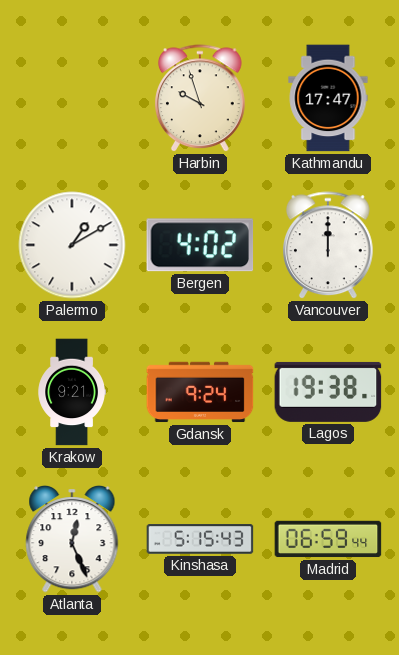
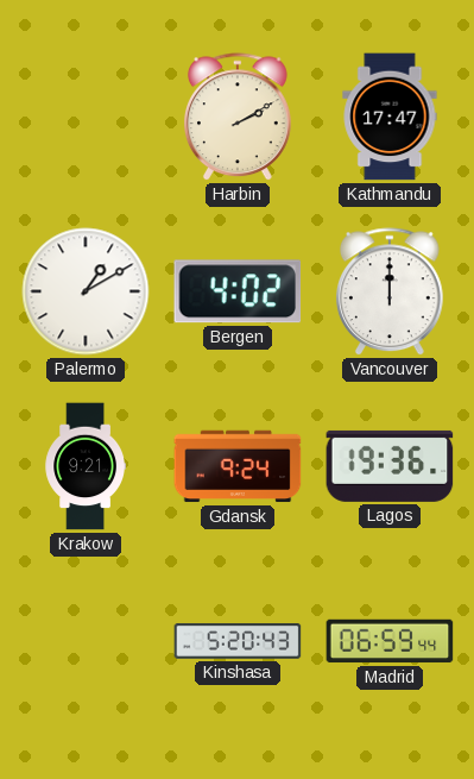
Harbin: 9:57 -> 2:10
Lagos: 19:38 -> 19:36
Atlanta: 12:26 -> none
Kinshasa: 5:15 -> 5:20
